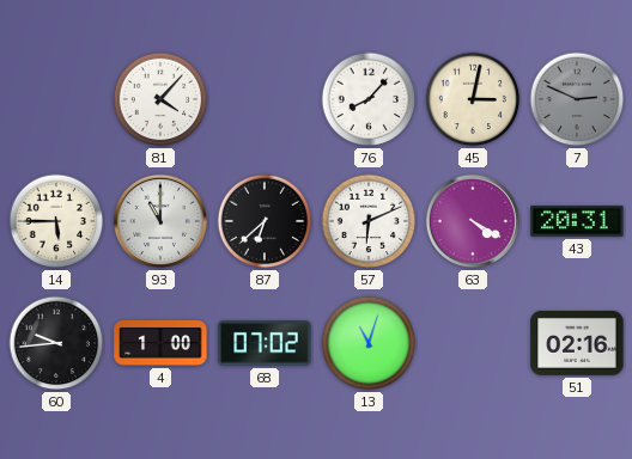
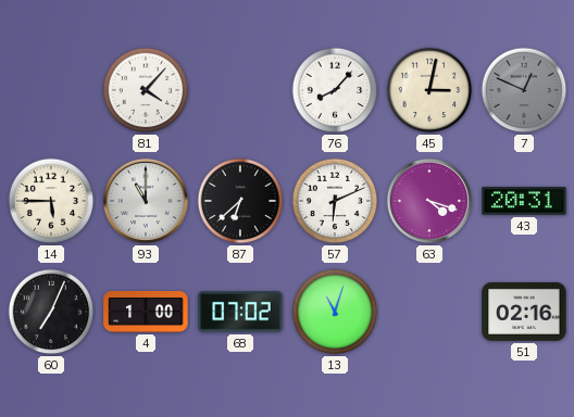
7: 2:49 -> 12:49
63: 4:20 -> 4:18
60: 9:44 -> 7:04
